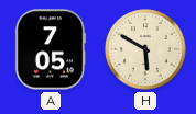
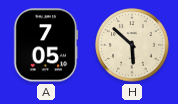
H: 5:50 -> 5:52
